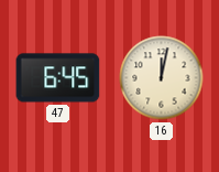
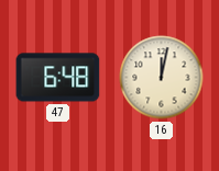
47: 6:45 -> 6:48
